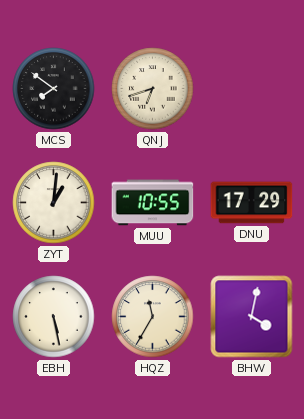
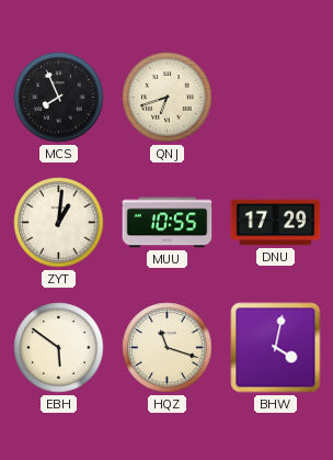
MCS: 7:51 -> 7:56
EBH: 5:28 -> 5:51
HQZ: 11:35 -> 11:18
